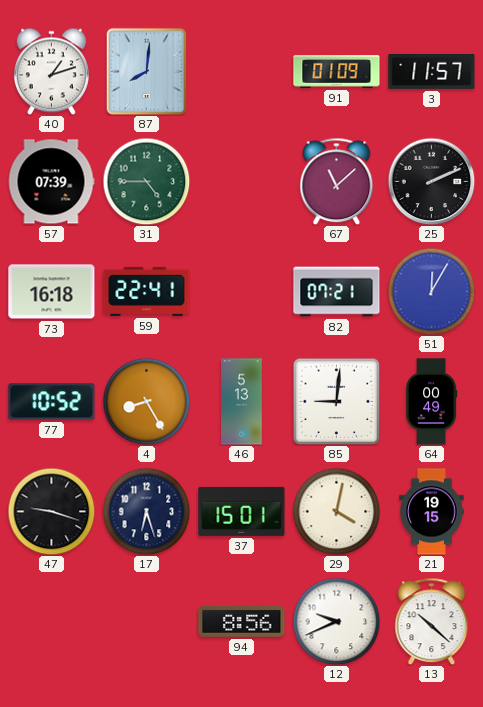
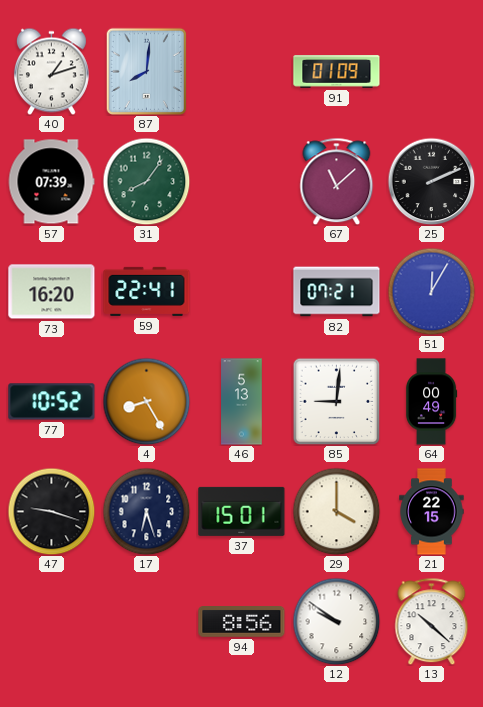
3: 11:57 -> none
31: 4:45 -> 8:06
73: 16:18 -> 16:20
29: 4:02 -> 4:00
21: 19:15 -> 22:15
12: 9:41 -> 9:51
